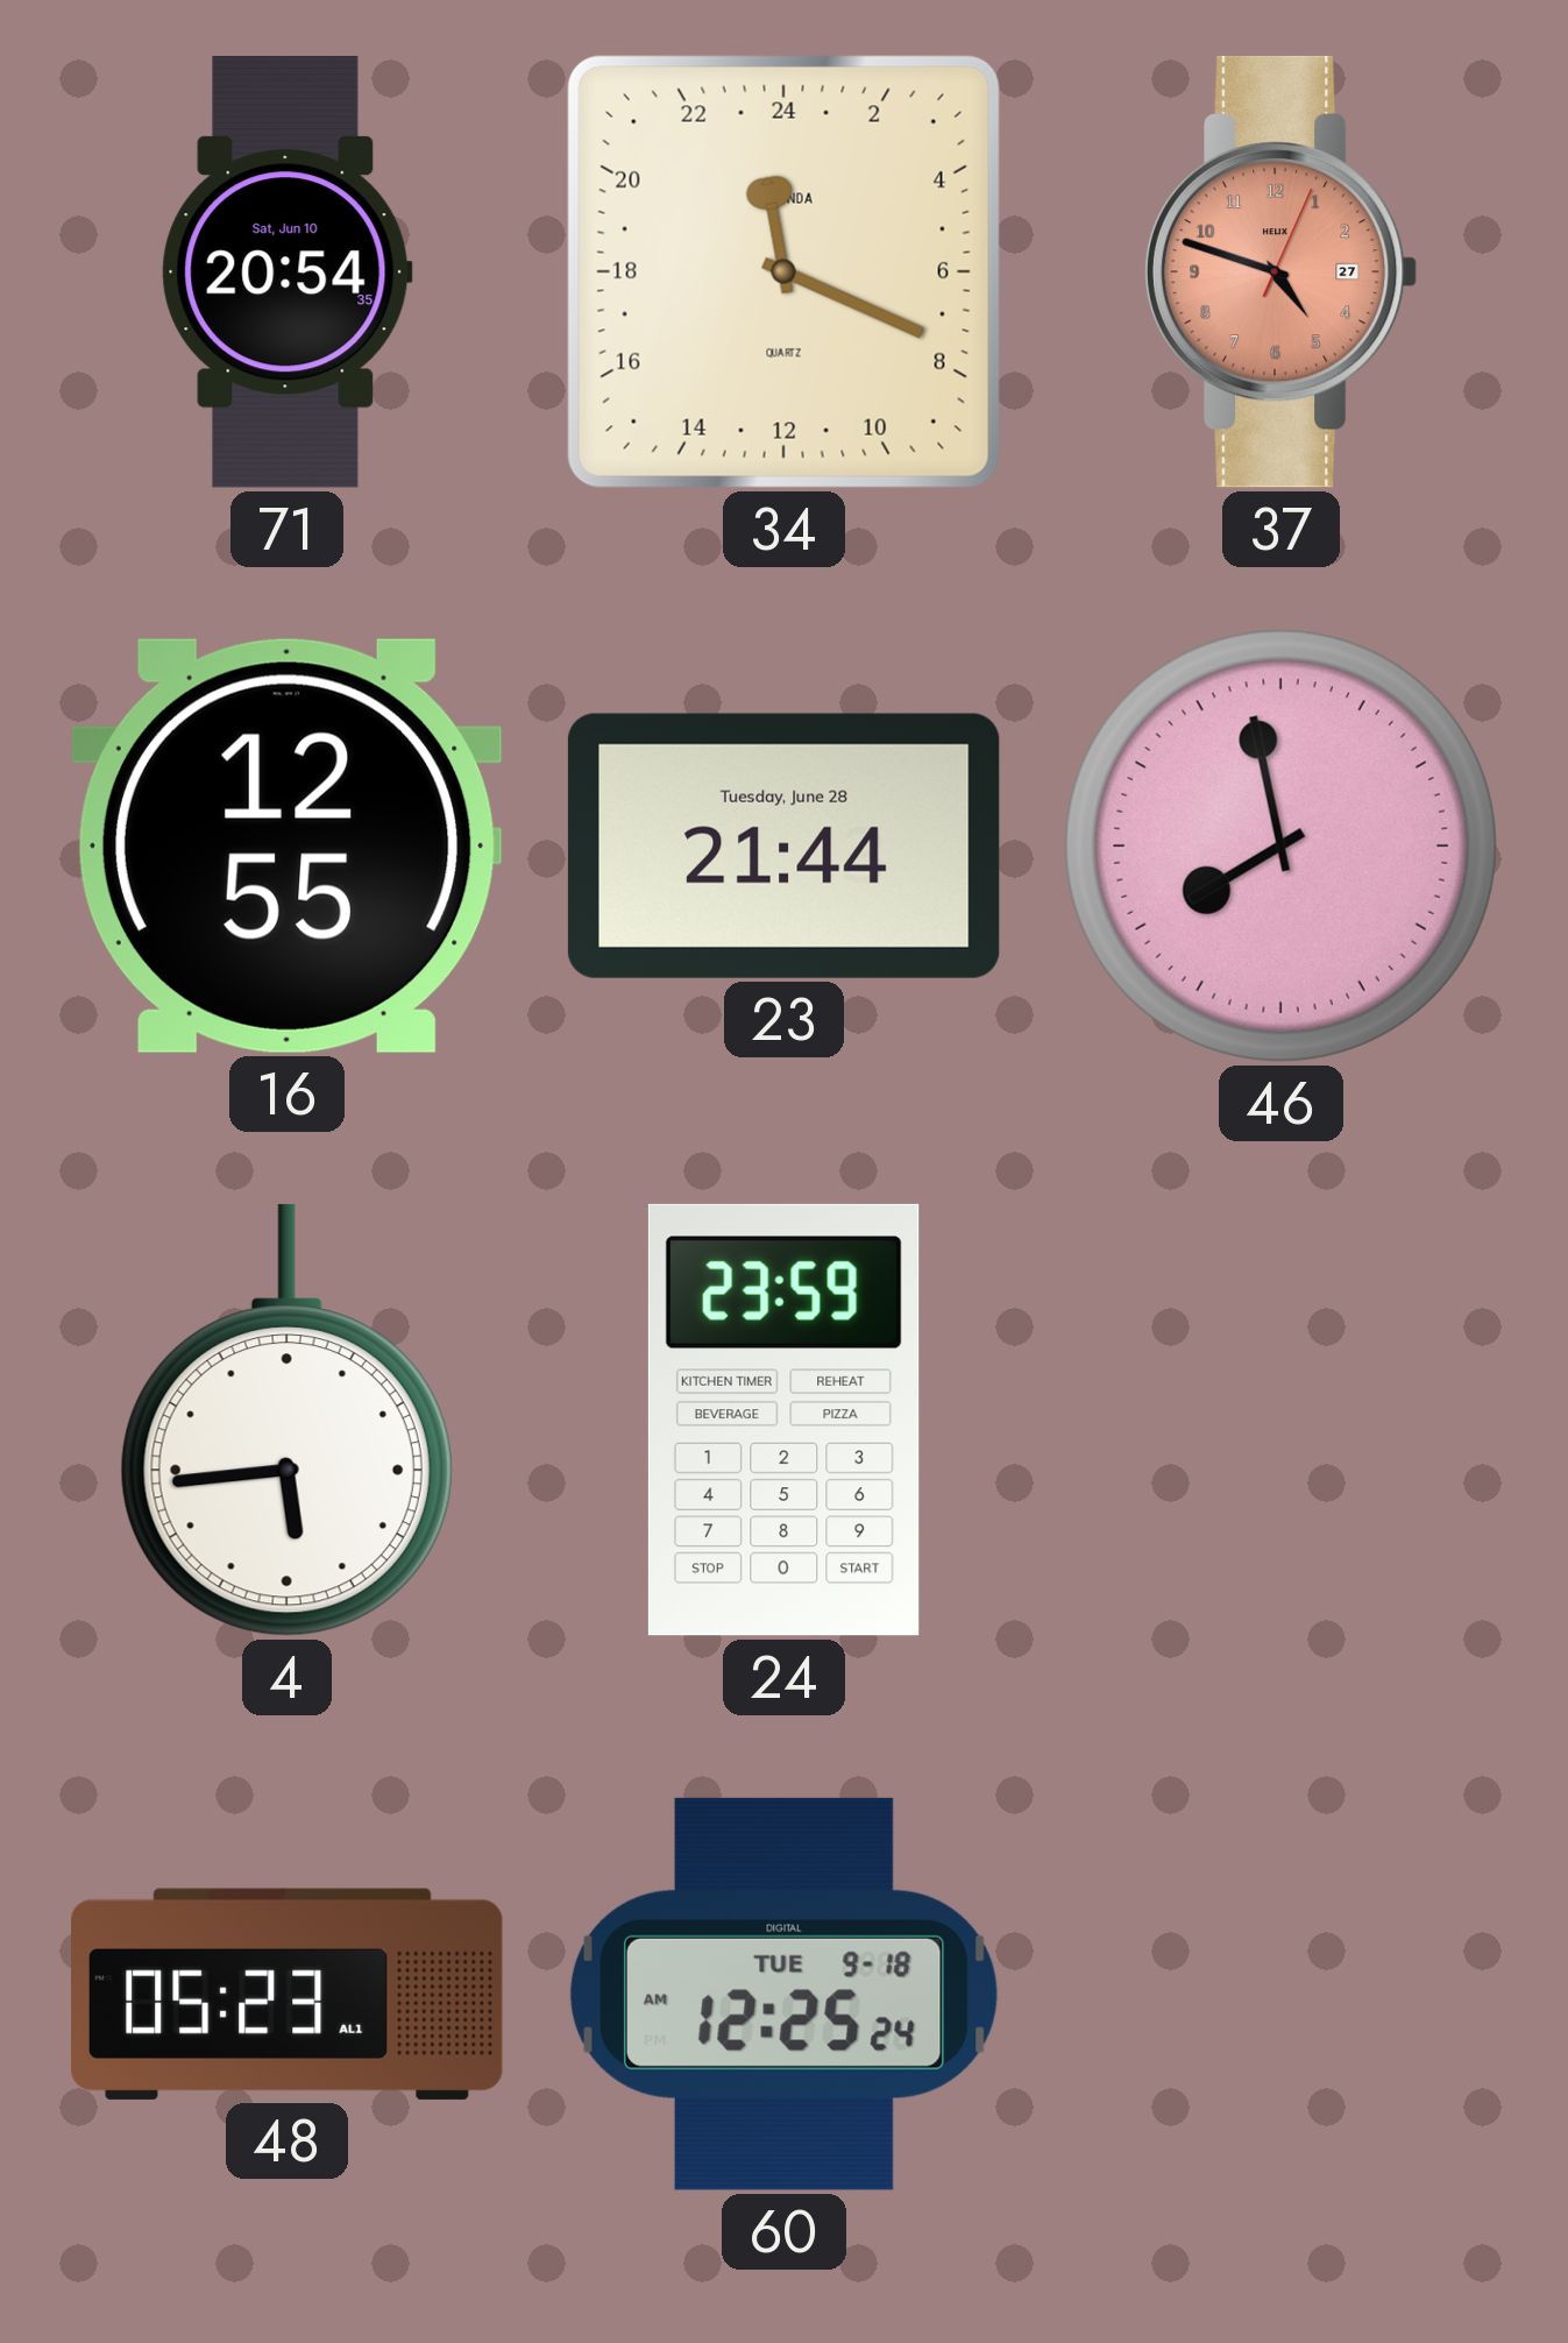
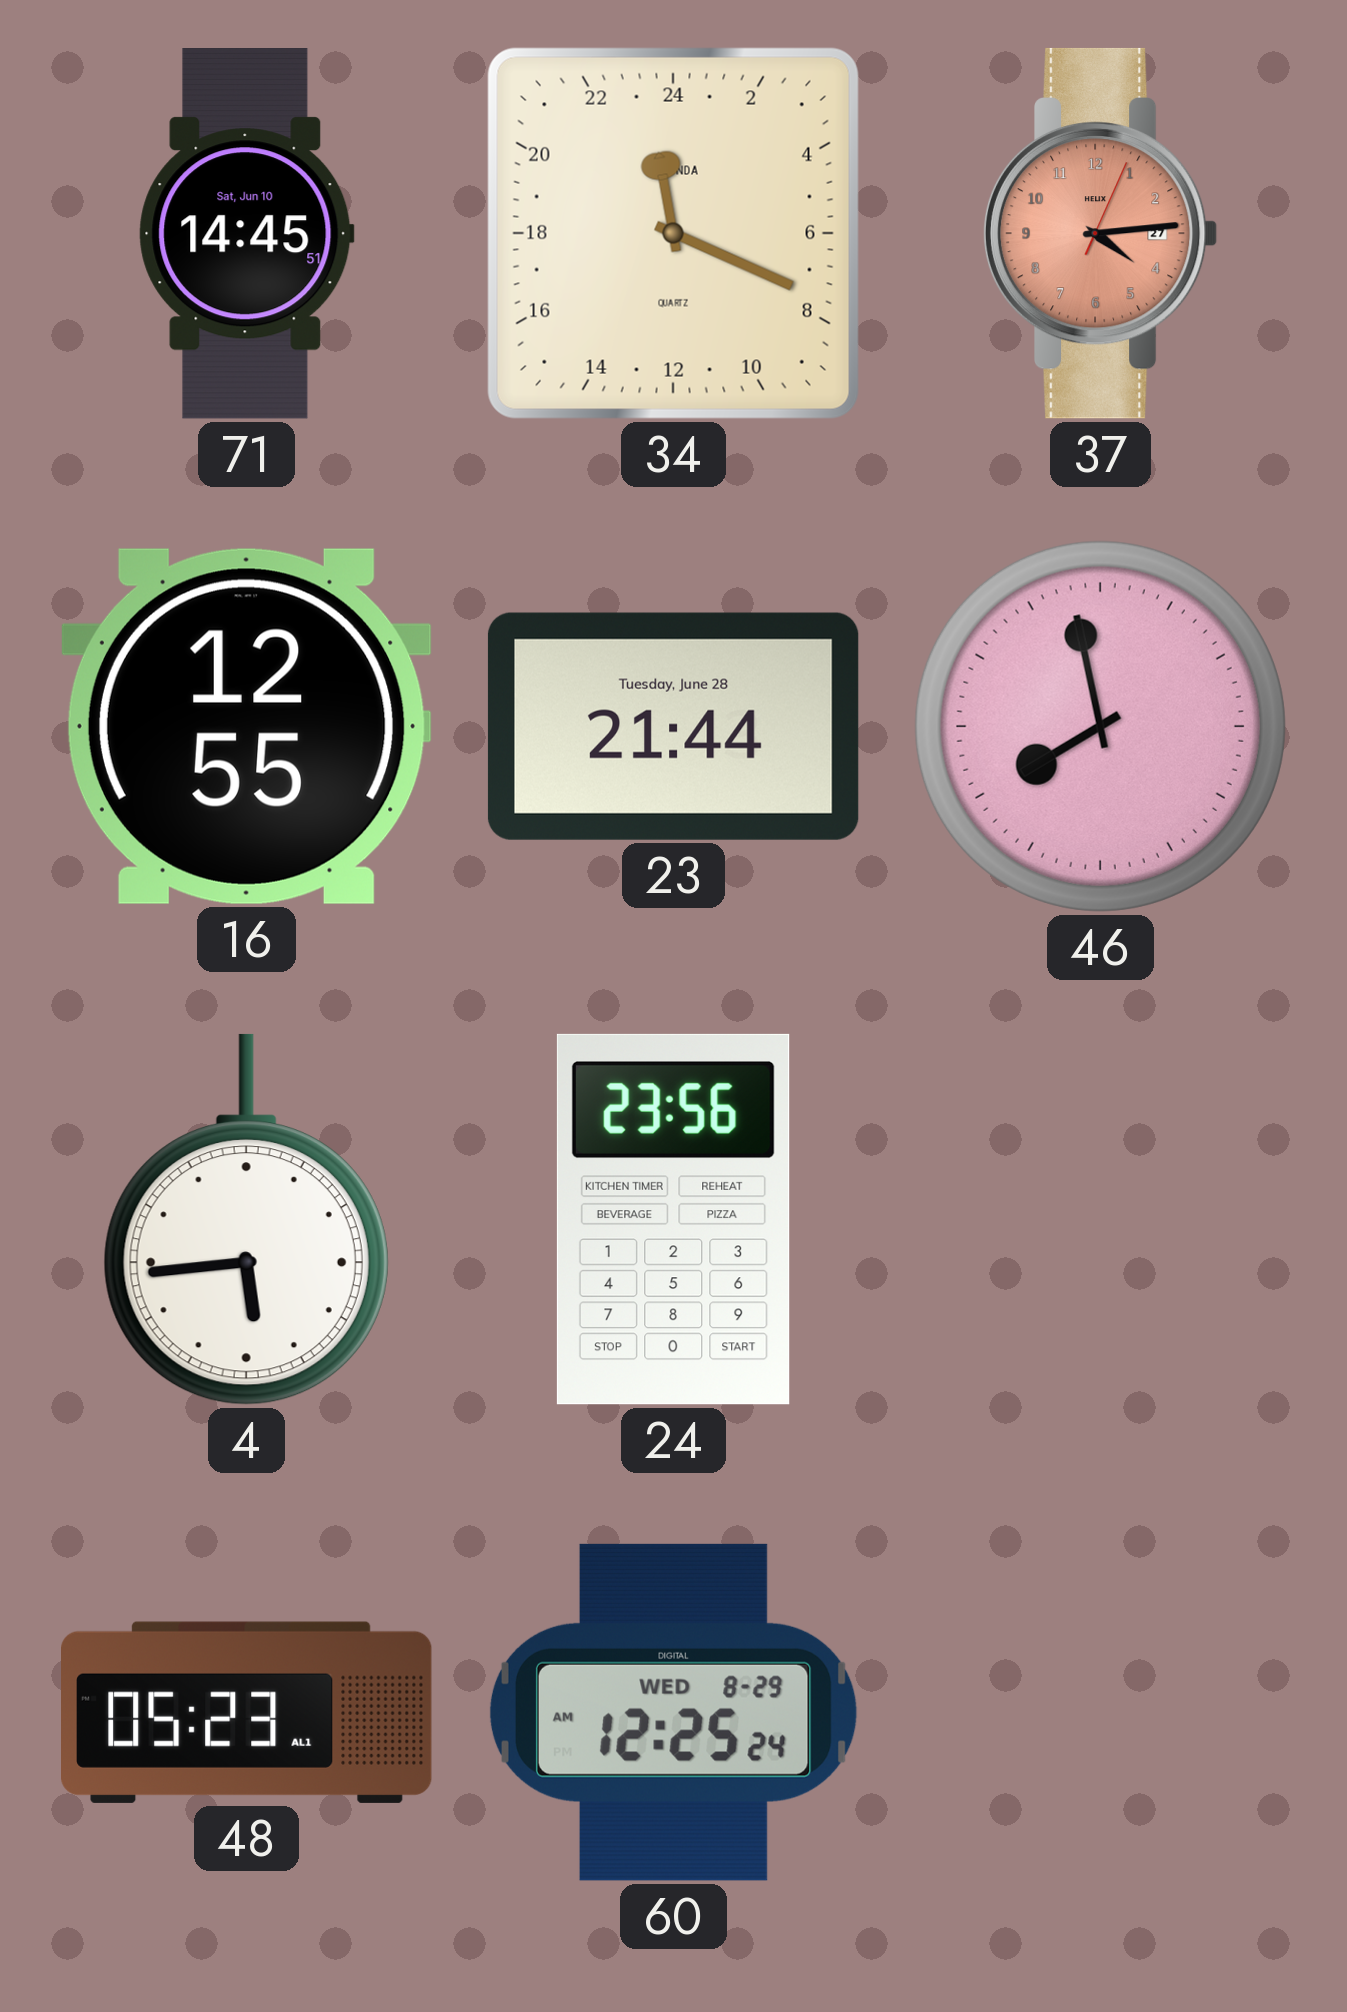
71: 20:54 -> 14:45
37: 4:48 -> 4:14
24: 23:59 -> 23:56
60 date: TUE 9-18 -> WED 8-29
